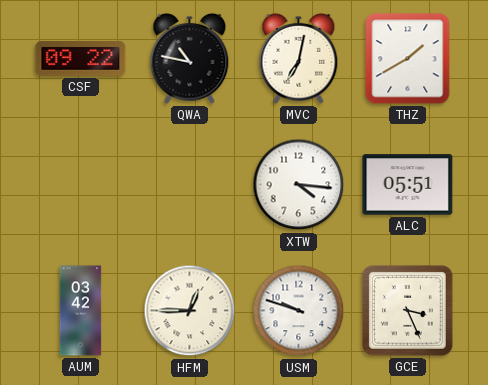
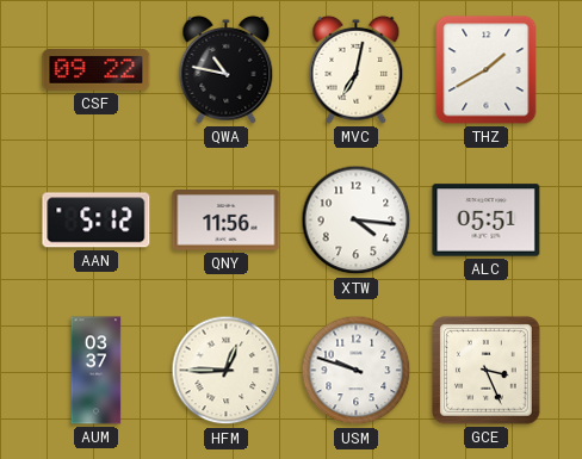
AAN: none -> 5:12
QNY: none -> 11:56
AUM: 03:42 -> 03:37
